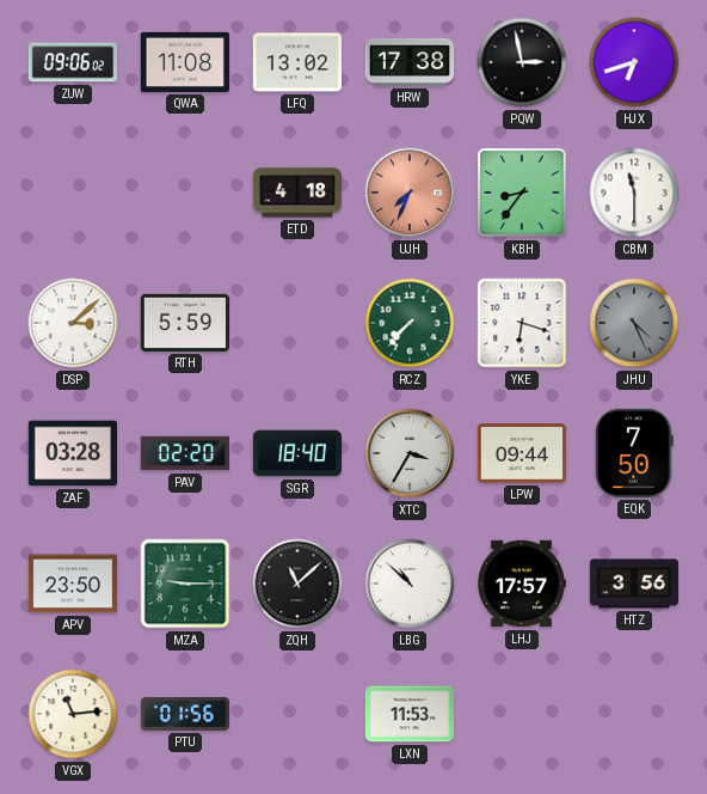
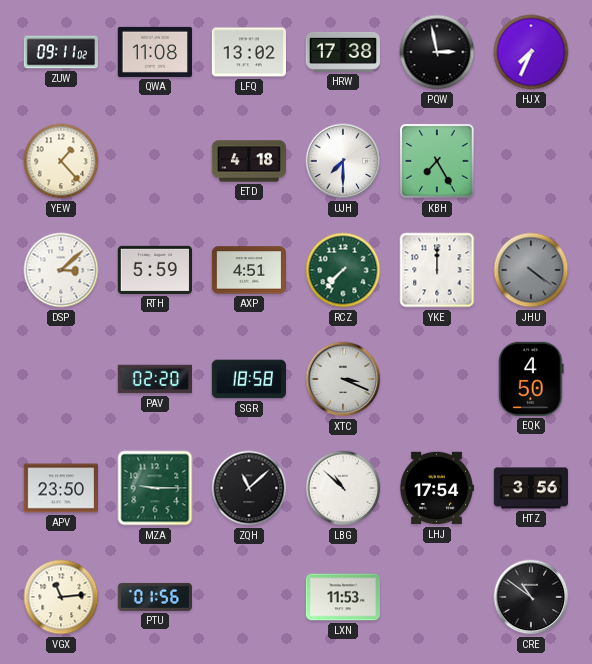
ZUW: 09:06 -> 09:11
HJX: 6:42 -> 7:34
YEW: none -> 1:23
UJH: 7:34 -> 7:30
UJH dial: salmon -> white
KBH: 8:36 -> 7:25
CBM: 11:30 -> none
AXP: none -> 4:51
YKE: 6:18 -> 12:00
JHU: 4:26 -> 4:21
ZAF: 03:28 -> none
SGR: 18:40 -> 18:58
XTC: 3:35 -> 3:19
LPW: 09:44 -> none
EQK: 7:50 -> 4:50
LHJ: 17:57 -> 17:54
CRE: none -> 10:51
